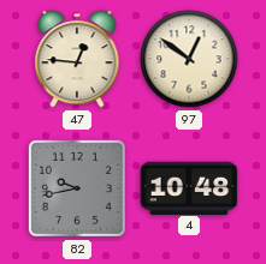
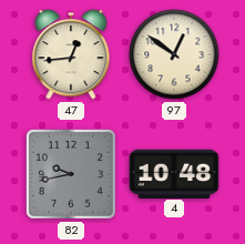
47: 12:46 -> 12:44
